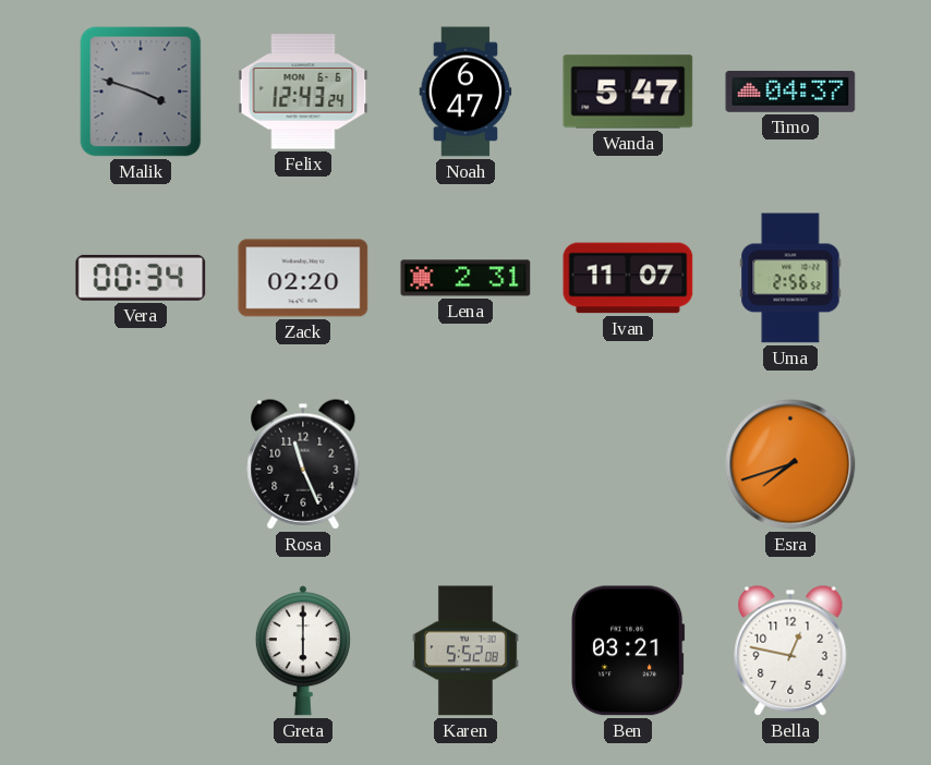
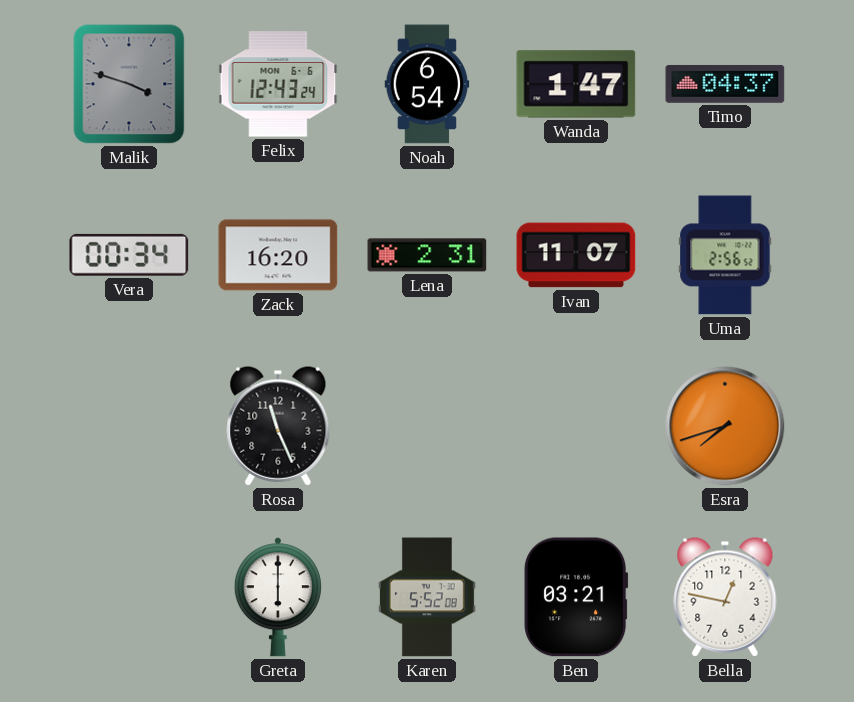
Noah: 6:47 -> 6:54
Wanda: 5:47 -> 1:47
Zack: 02:20 -> 16:20
